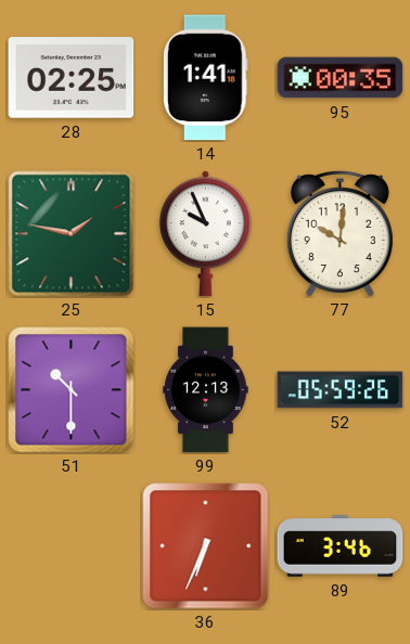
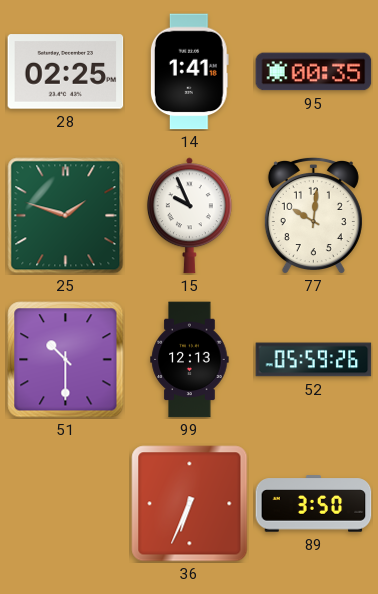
25: 1:47 -> 1:48
89: 3:46 -> 3:50
